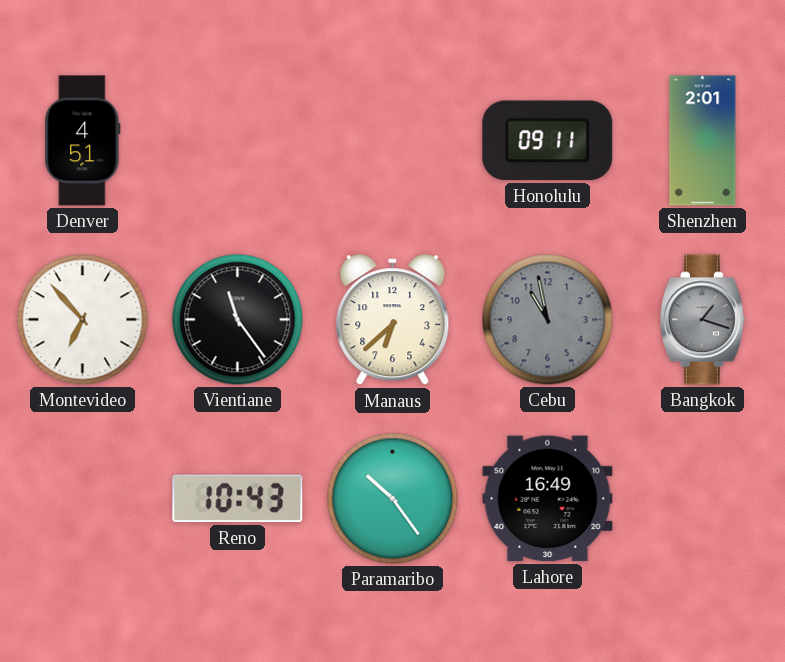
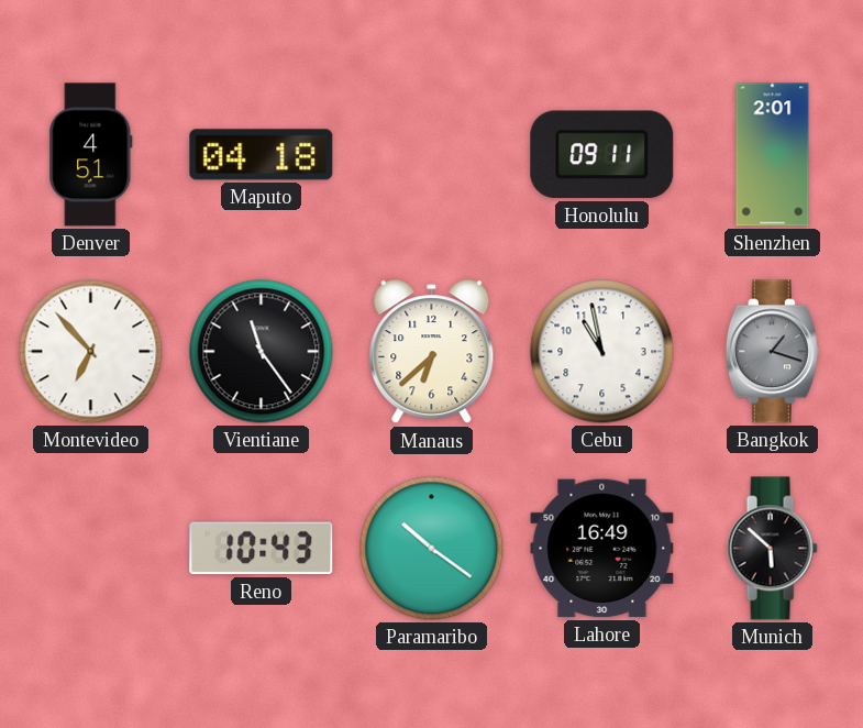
Maputo: none -> 04:18
Cebu dial: grey -> white
Paramaribo: 10:24 -> 10:21
Munich: none -> 5:52
